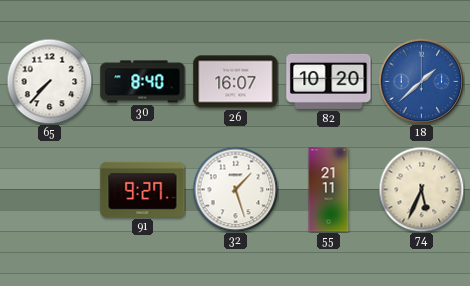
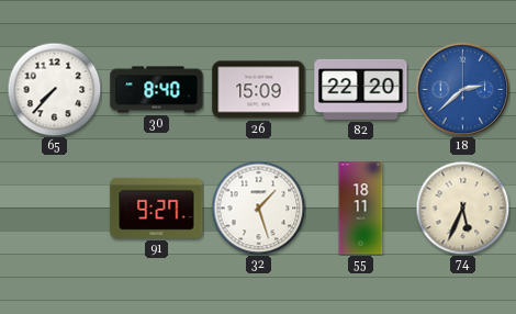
26: 16:07 -> 15:09
82: 10:20 -> 22:20
18: 1:38 -> 2:38
55: 21:11 -> 18:11
